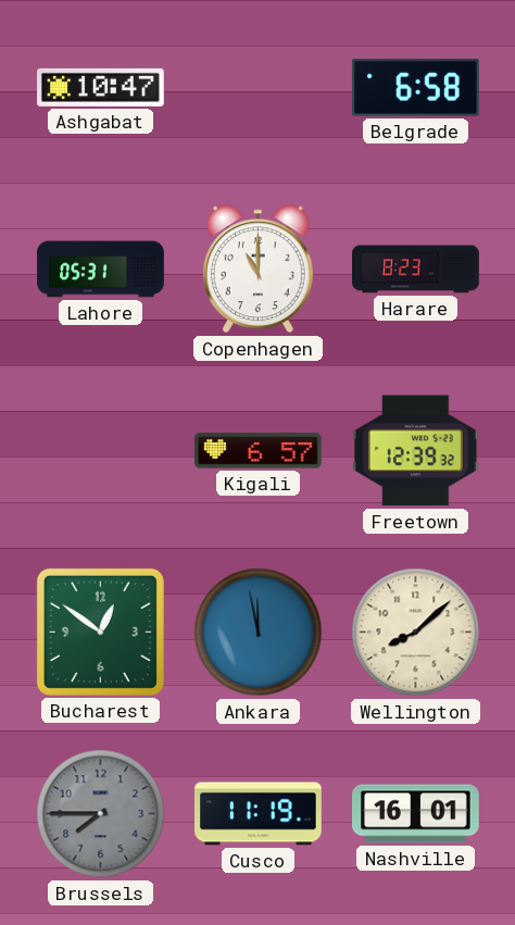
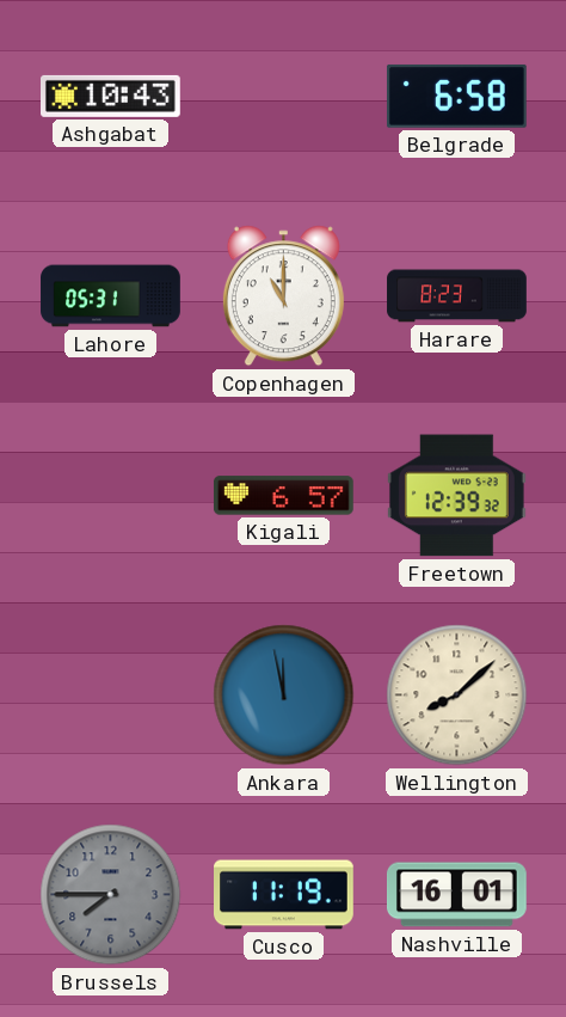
Ashgabat: 10:47 -> 10:43
Bucharest: 12:51 -> none
